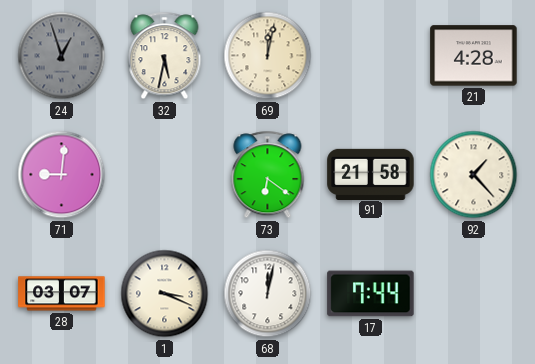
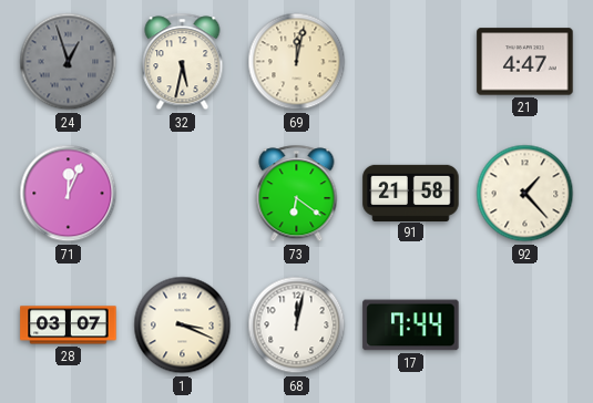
21: 4:28 -> 4:47
71: 9:01 -> 12:04
